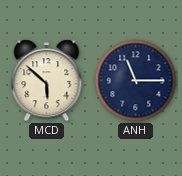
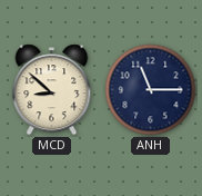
MCD: 5:52 -> 8:52
